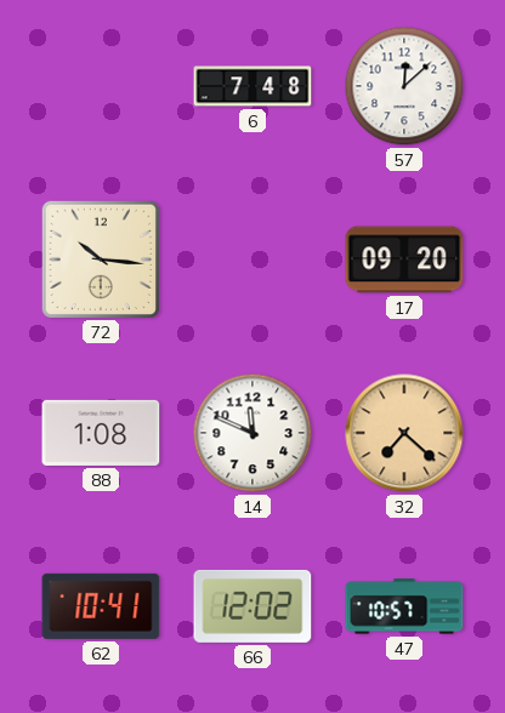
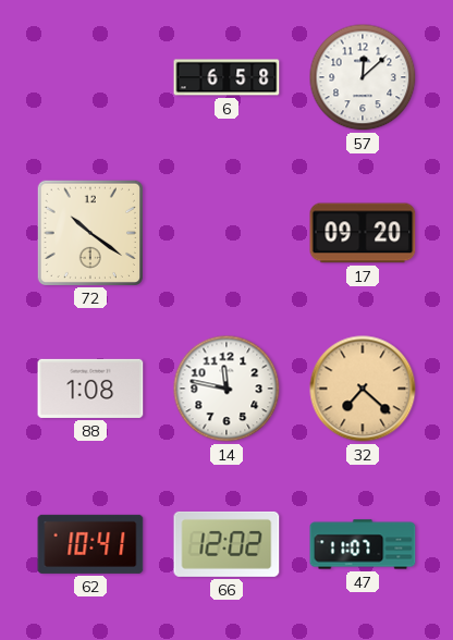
6: 7:48 -> 6:58
72: 10:16 -> 10:21
14: 11:49 -> 11:47
47: 10:57 -> 11:07
